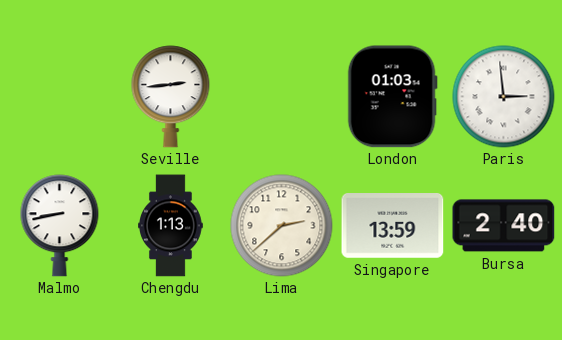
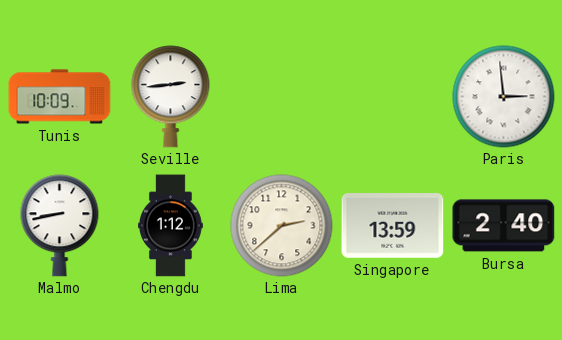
Tunis: none -> 10:09
London: 01:03 -> none
Chengdu: 1:13 -> 1:12
